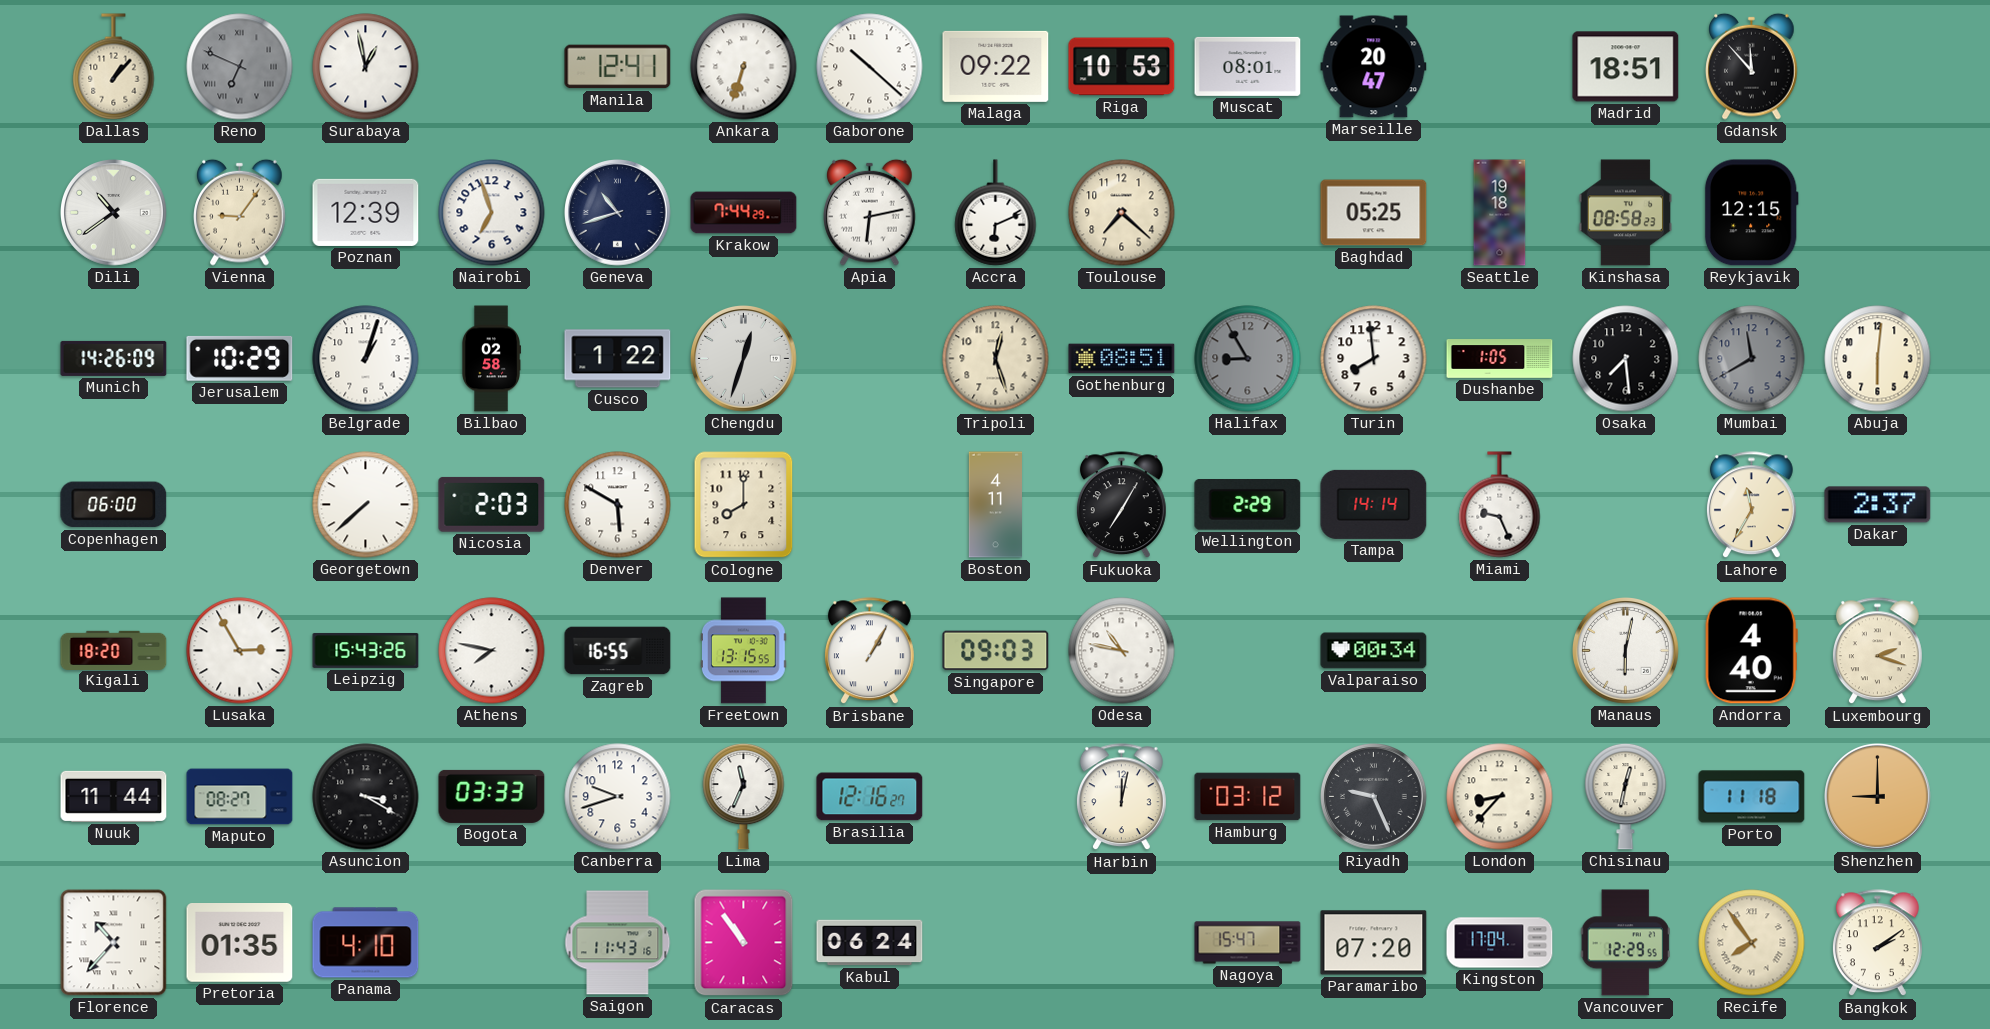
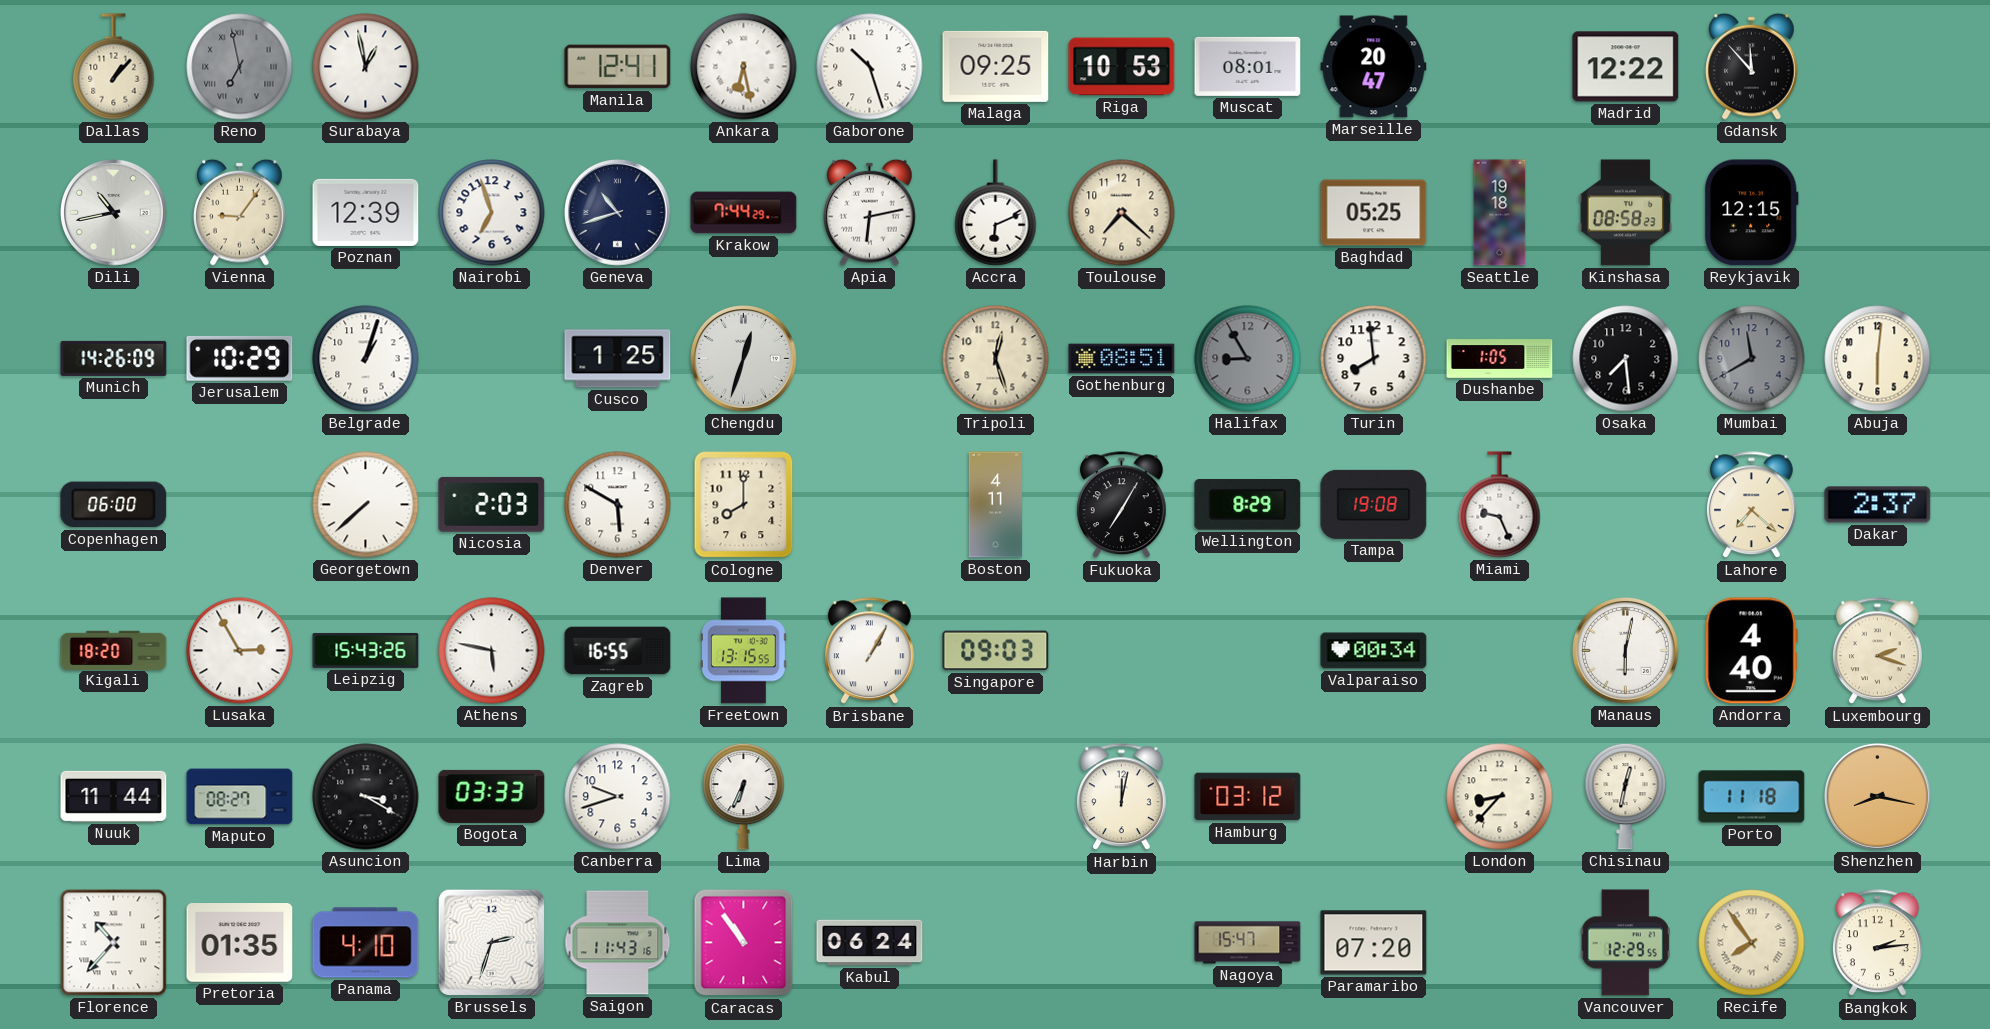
Reno: 6:49 -> 6:58
Ankara: 6:33 -> 6:28
Gaborone: 10:22 -> 10:27
Malaga: 09:22 -> 09:25
Madrid: 18:51 -> 12:22
Dili: 10:39 -> 10:43
Bilbao: 02:58 -> none
Cusco: 1:22 -> 1:25
Wellington: 2:29 -> 8:29
Tampa: 14:14 -> 19:08
Lahore: 11:35 -> 7:22
Athens: 7:47 -> 5:47
Odesa: 10:47 -> none
Lima: 11:34 -> 6:34
Brasilia: 12:16 -> none
Riyadh: 9:26 -> none
Shenzhen: 9:00 -> 8:17
Brussels: none -> 2:33
Kingston: 17:04 -> none
Bangkok: 2:09 -> 2:14
